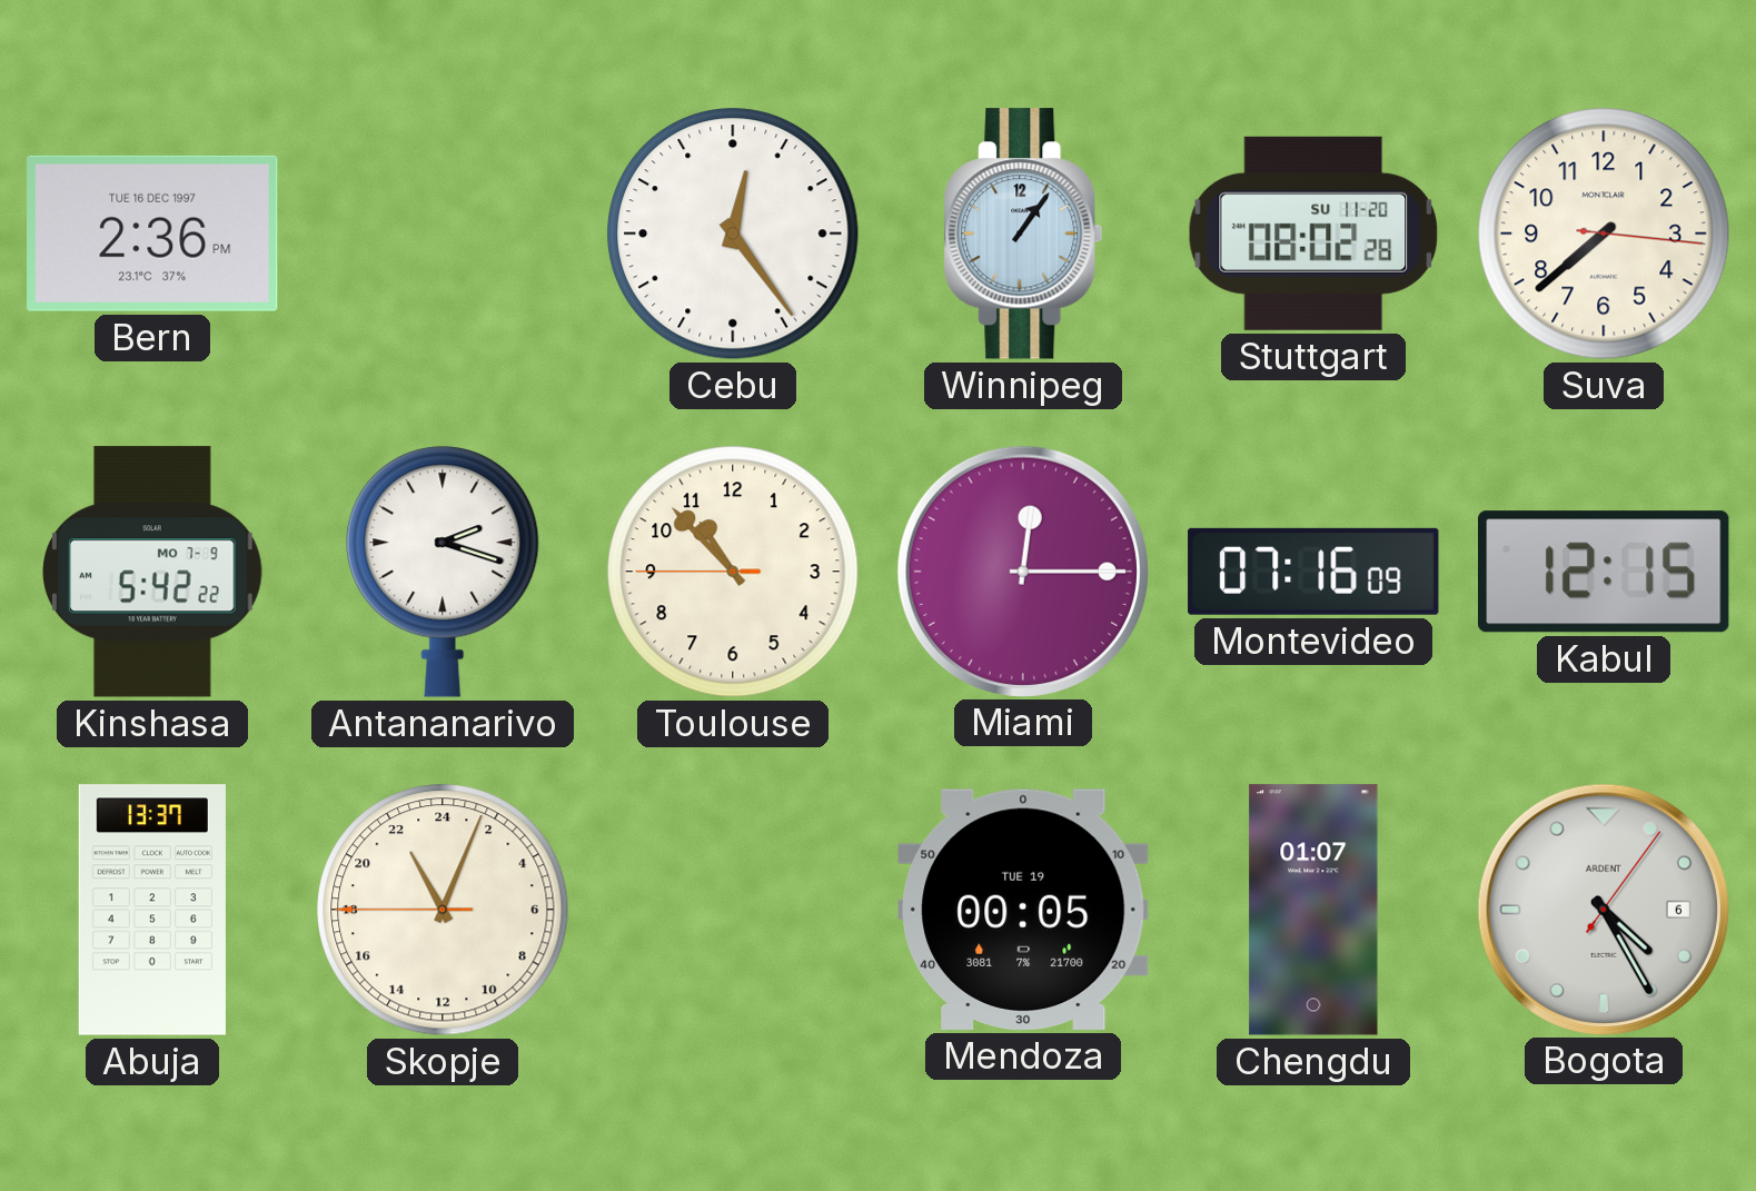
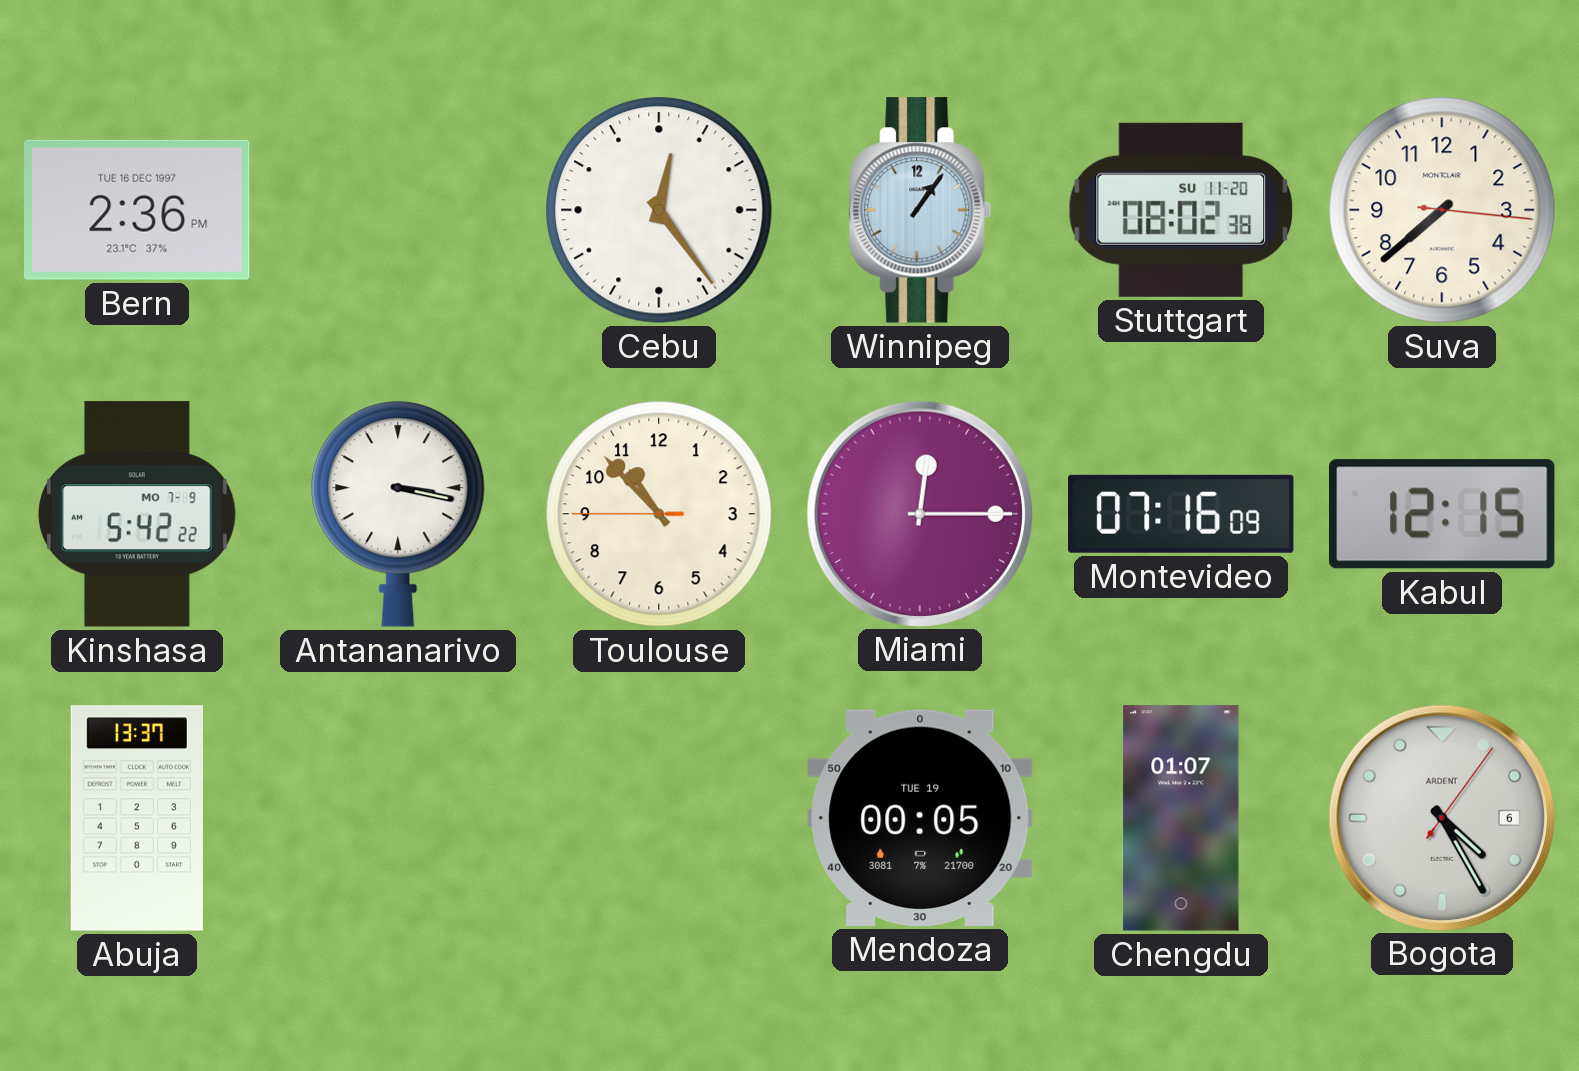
Stuttgart: 08:02:28 -> 08:02:38
Antananarivo: 2:18 -> 3:17
Skopje: 22:03 -> none
